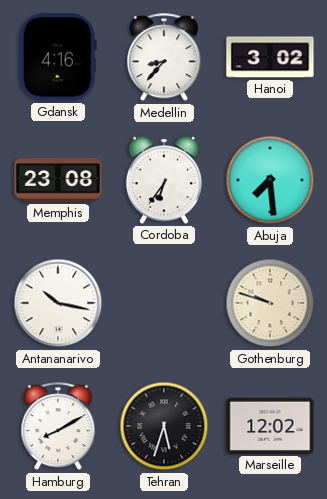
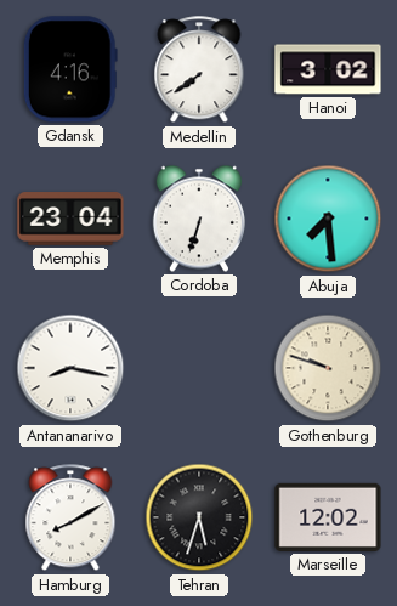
Medellin: 8:37 -> 7:39
Memphis: 23:08 -> 23:04
Cordoba: 6:36 -> 6:33
Antananarivo: 10:17 -> 8:17
